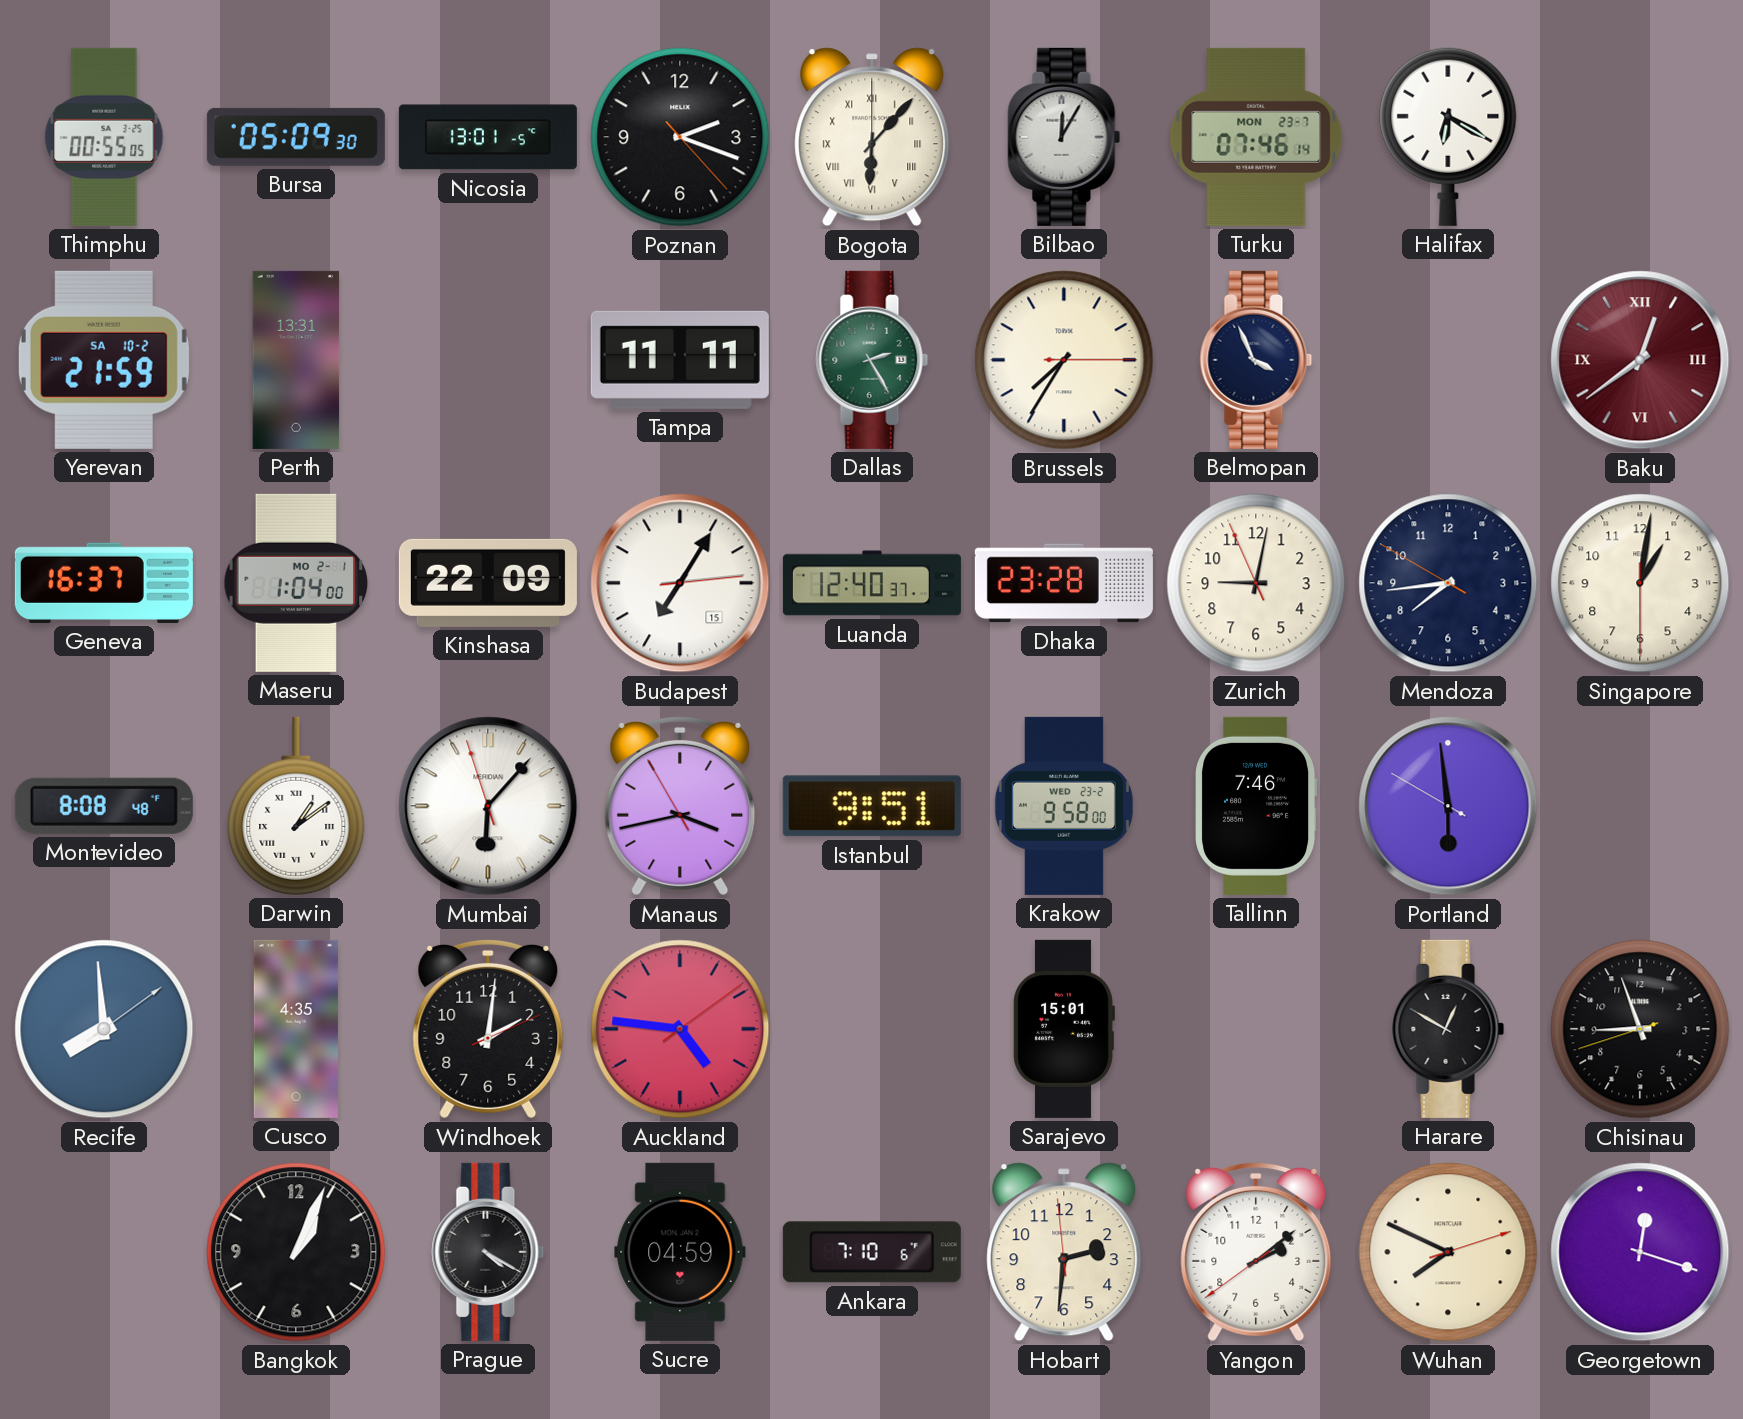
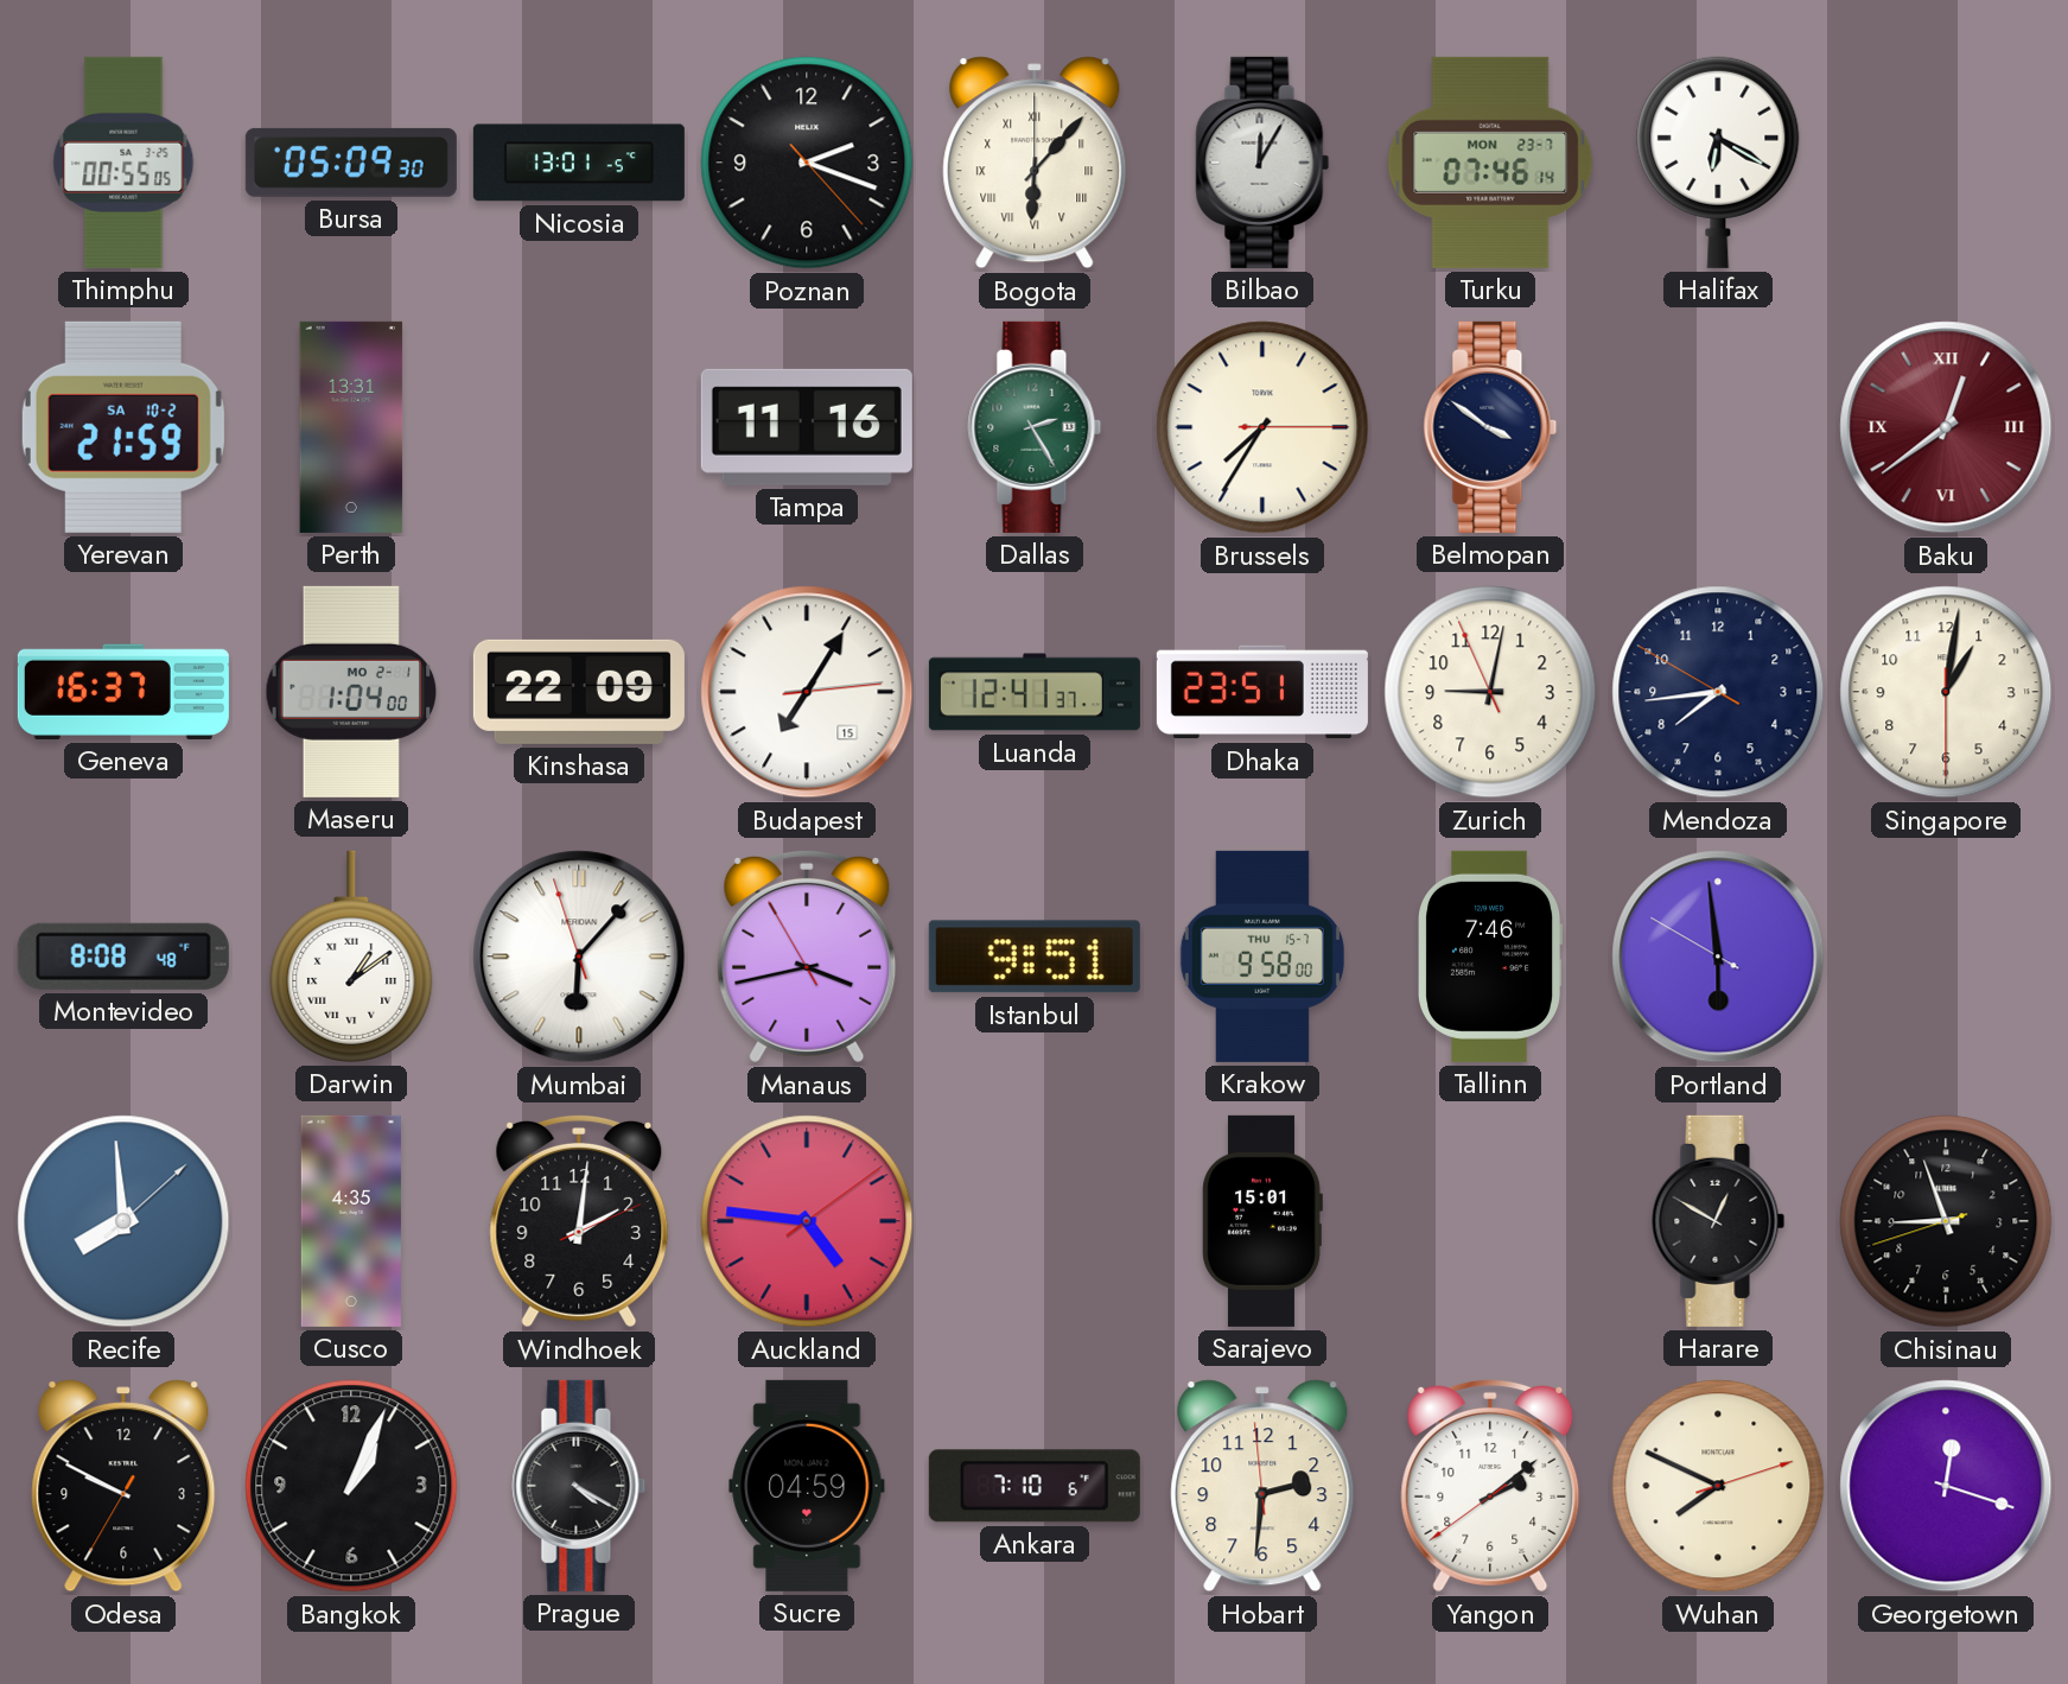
Tampa: 11:11 -> 11:16
Belmopan: 3:56 -> 3:51
Luanda: 12:40 -> 12:41
Dhaka: 23:28 -> 23:51
Krakow date: WED 23-2 -> THU 15-7
Recife: 7:59:09 -> 7:59:08
Odesa: none -> 9:49
